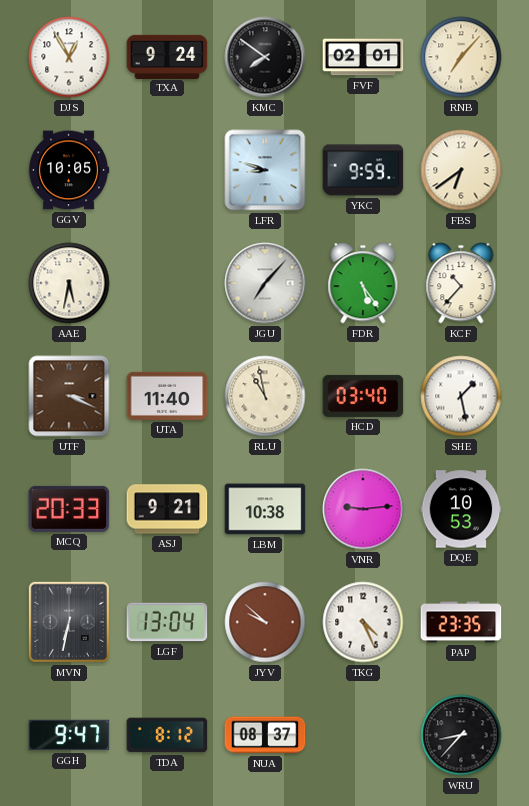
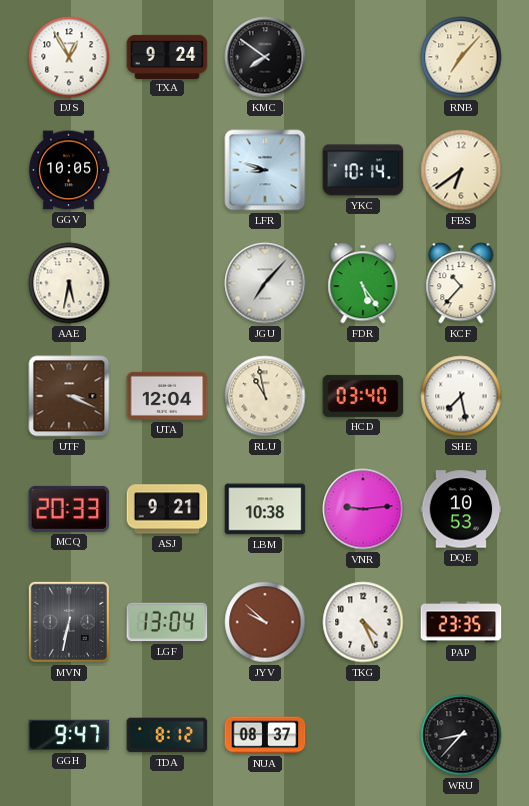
FVF: 02:01 -> none
YKC: 9:59 -> 10:14
UTA: 11:40 -> 12:04
SHE: 1:28 -> 7:28
